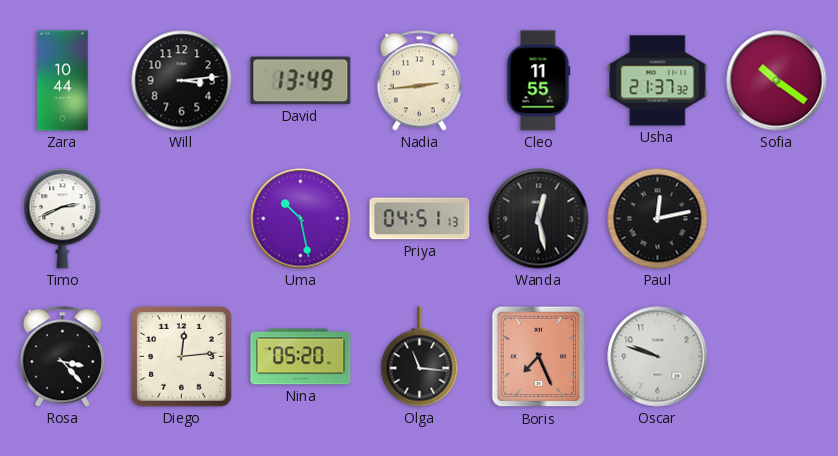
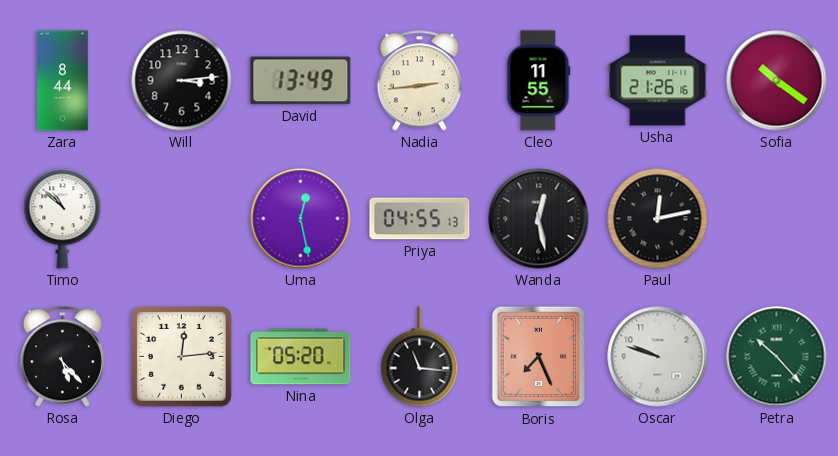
Zara: 10:44 -> 8:44
Usha: 21:37 -> 21:26
Timo: 2:41 -> 10:52
Uma: 10:28 -> 12:28
Priya: 04:51 -> 04:55
Rosa: 3:23 -> 5:23
Petra: none -> 10:23
